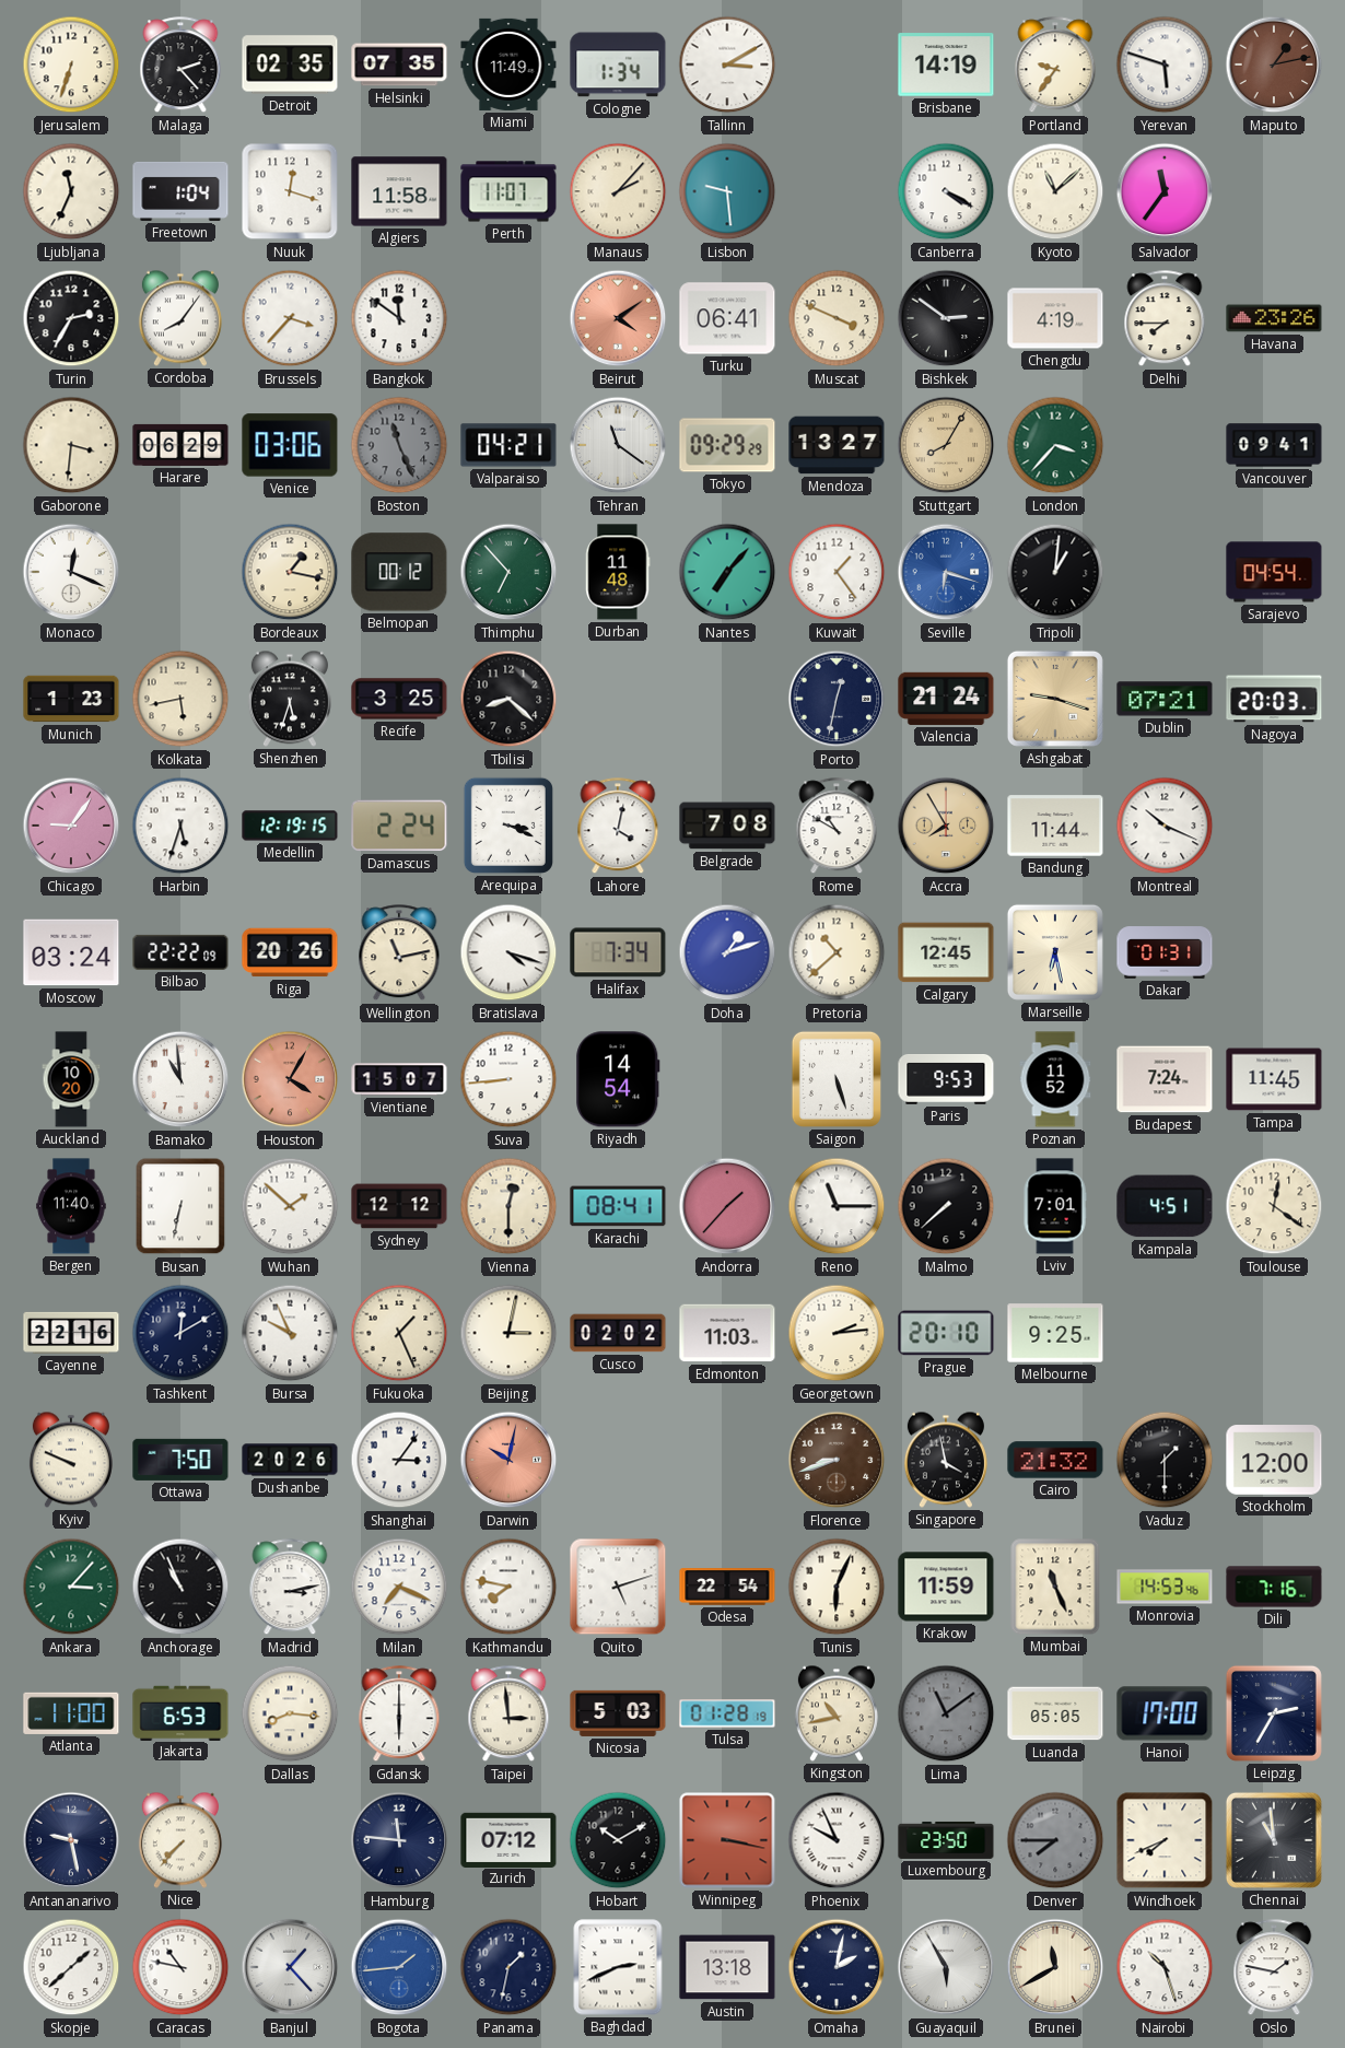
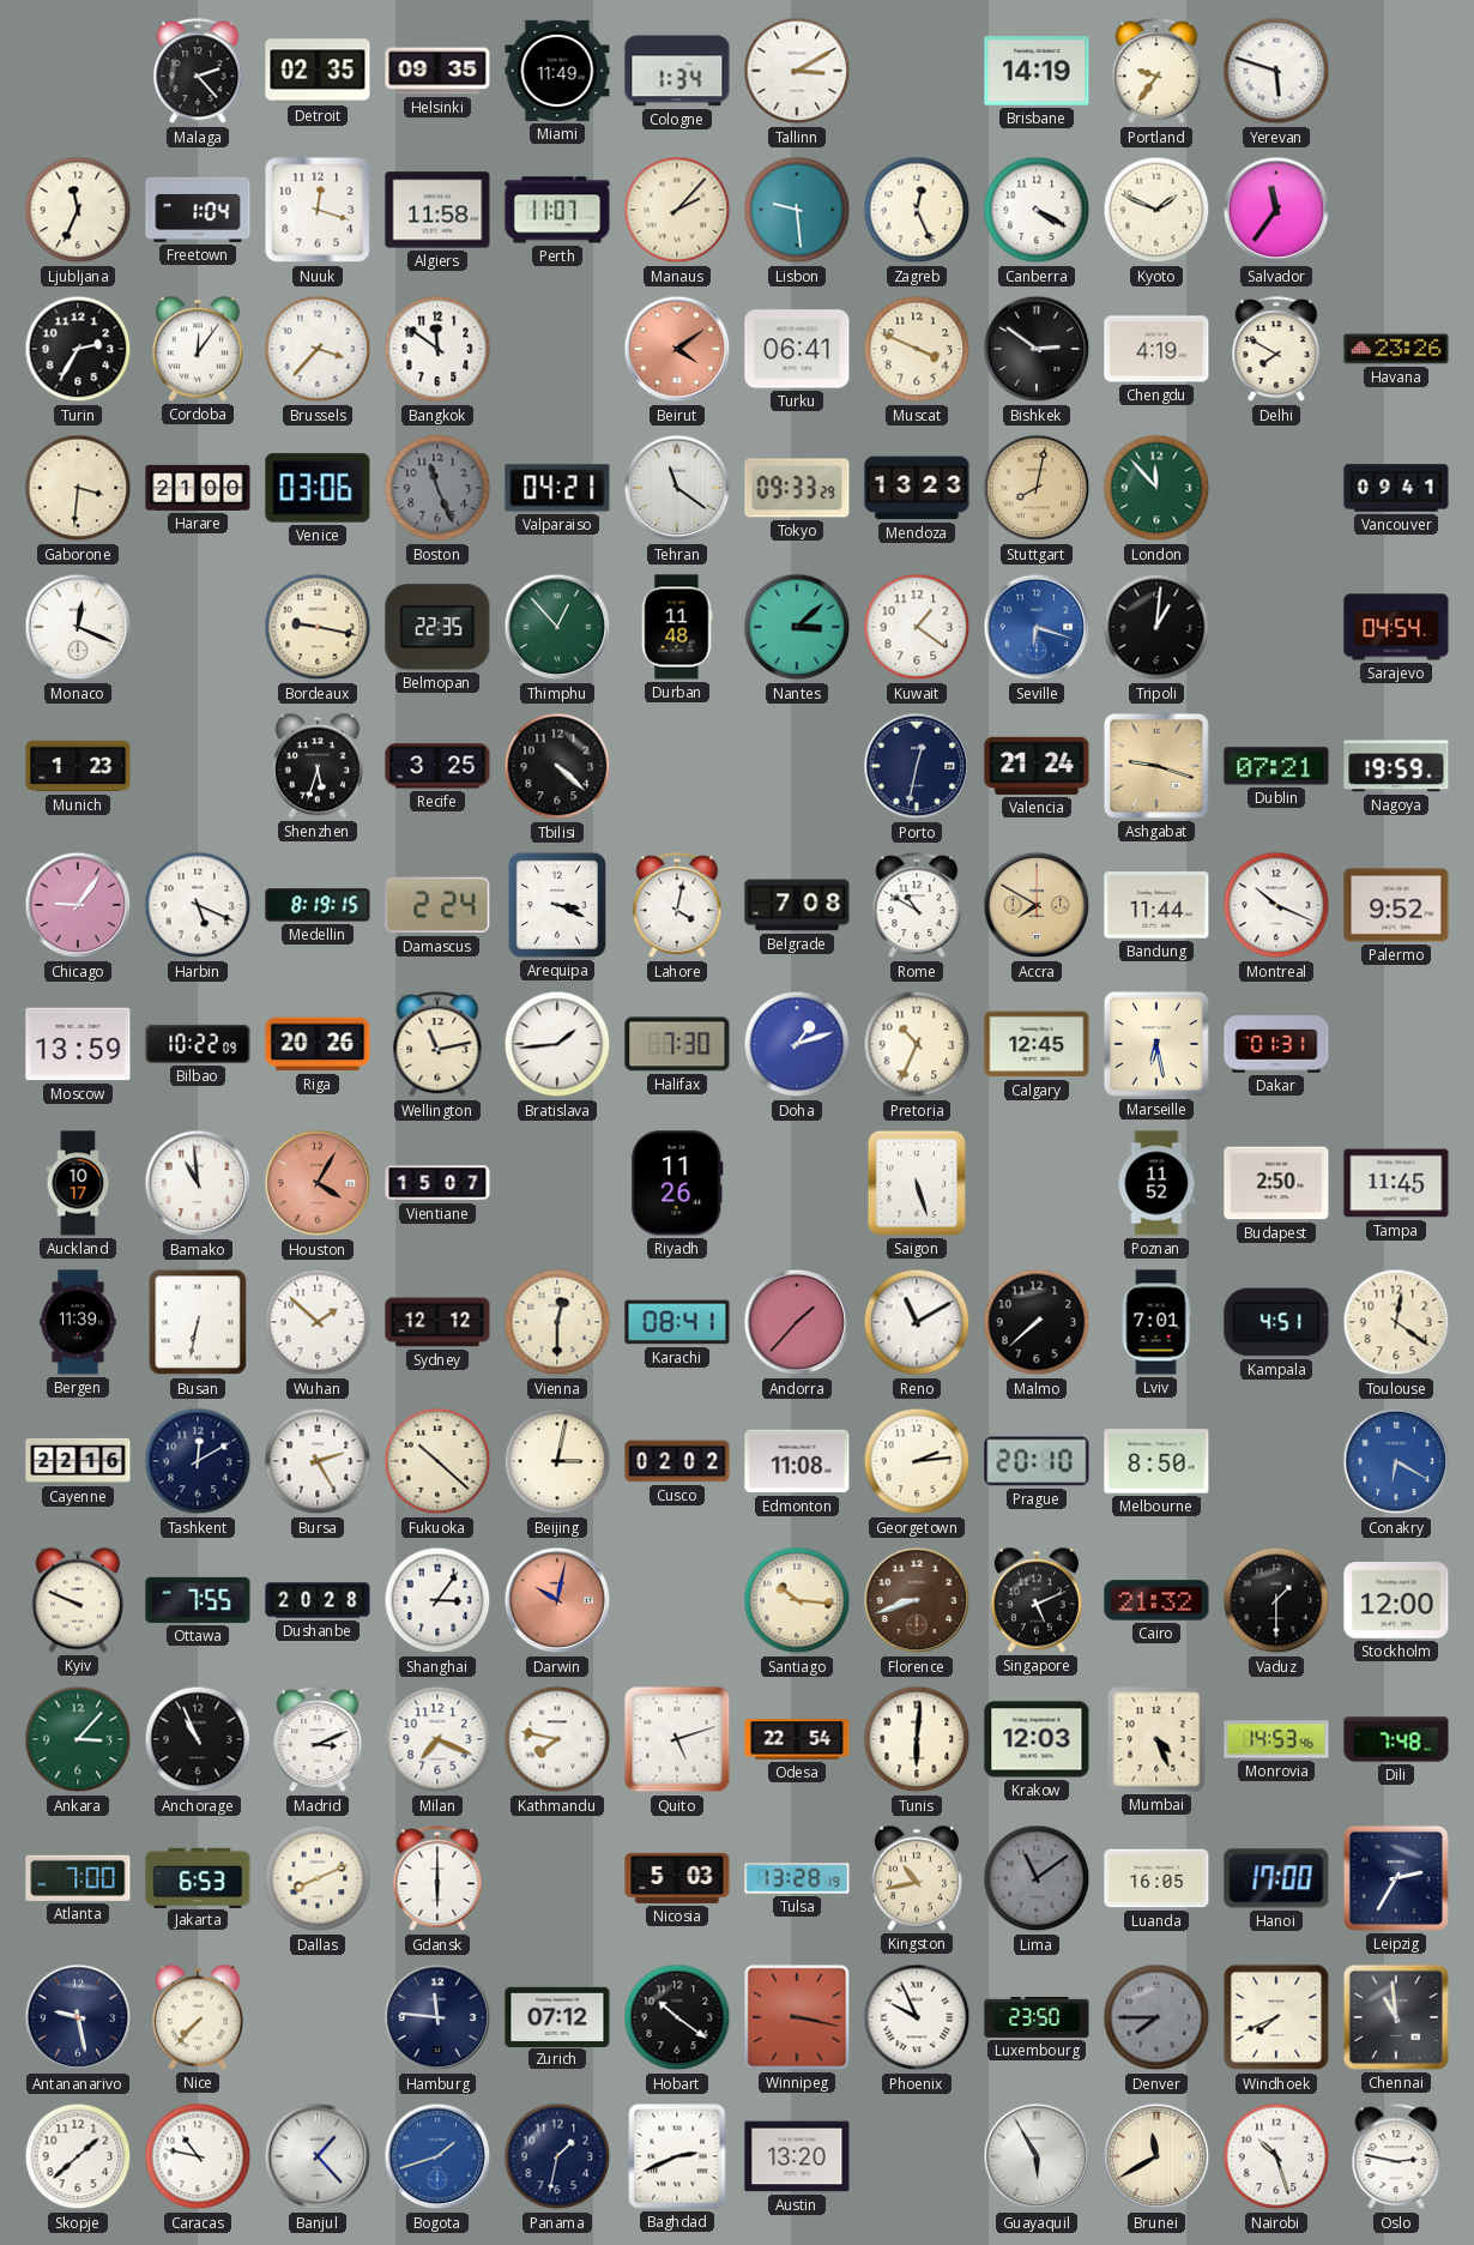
Jerusalem: 6:33 -> none
Helsinki: 07:35 -> 09:35
Maputo: 1:13 -> none
Zagreb: none -> 12:26
Kyoto: 11:08 -> 1:49
Cordoba: 8:06 -> 12:06
Delhi: 7:45 -> 7:50
Harare: 06:29 -> 21:00
Tokyo: 09:29 -> 09:33
Mendoza: 13:27 -> 13:23
Stuttgart: 8:05 -> 8:02
London: 3:37 -> 11:53
Bordeaux: 1:17 -> 9:17
Belmopan: 00:12 -> 22:35
Thimphu: 6:53 -> 12:53
Nantes: 7:07 -> 3:08
Kuwait: 1:24 -> 1:21
Kolkata: 5:43 -> none
Tbilisi: 8:22 -> 4:22
Nagoya: 20:03 -> 19:59
Harbin: 5:33 -> 5:19
Medellin: 12:19 -> 8:19
Accra: 7:55 -> 7:50
Palermo: none -> 9:52
Moscow: 03:24 -> 13:59
Bilbao: 22:22 -> 10:22
Bratislava: 4:18 -> 1:44
Halifax: 7:34 -> 7:30
Pretoria: 10:38 -> 10:34
Auckland: 10:20 -> 10:17
Suva: 8:44 -> none
Riyadh: 14:54 -> 11:26
Paris: 9:53 -> none
Budapest: 7:24 -> 2:50
Bergen: 11:40 -> 11:39
Reno: 11:15 -> 11:10
Bursa: 9:56 -> 2:25
Fukuoka: 1:26 -> 10:22
Edmonton: 11:03 -> 11:08
Melbourne: 9:25 -> 8:50
Conakry: none -> 6:20
Ottawa: 7:50 -> 7:55
Dushanbe: 20:26 -> 20:28
Santiago: none -> 10:16
Singapore: 3:58 -> 5:11
Madrid: 3:13 -> 3:11
Tunis: 6:04 -> 6:01
Krakow: 11:59 -> 12:03
Mumbai: 11:26 -> 4:26
Dili: 7:16 -> 7:48
Atlanta: 11:00 -> 7:00
Dallas: 8:16 -> 8:11
Taipei: 2:59 -> none
Tulsa: 01:28 -> 13:28
Luanda: 05:05 -> 16:05
Hobart: 10:10 -> 10:21
Bogota: 1:44 -> 1:42
Austin: 13:18 -> 13:20
Omaha: 2:02 -> none
Oslo: 1:47 -> 2:47
